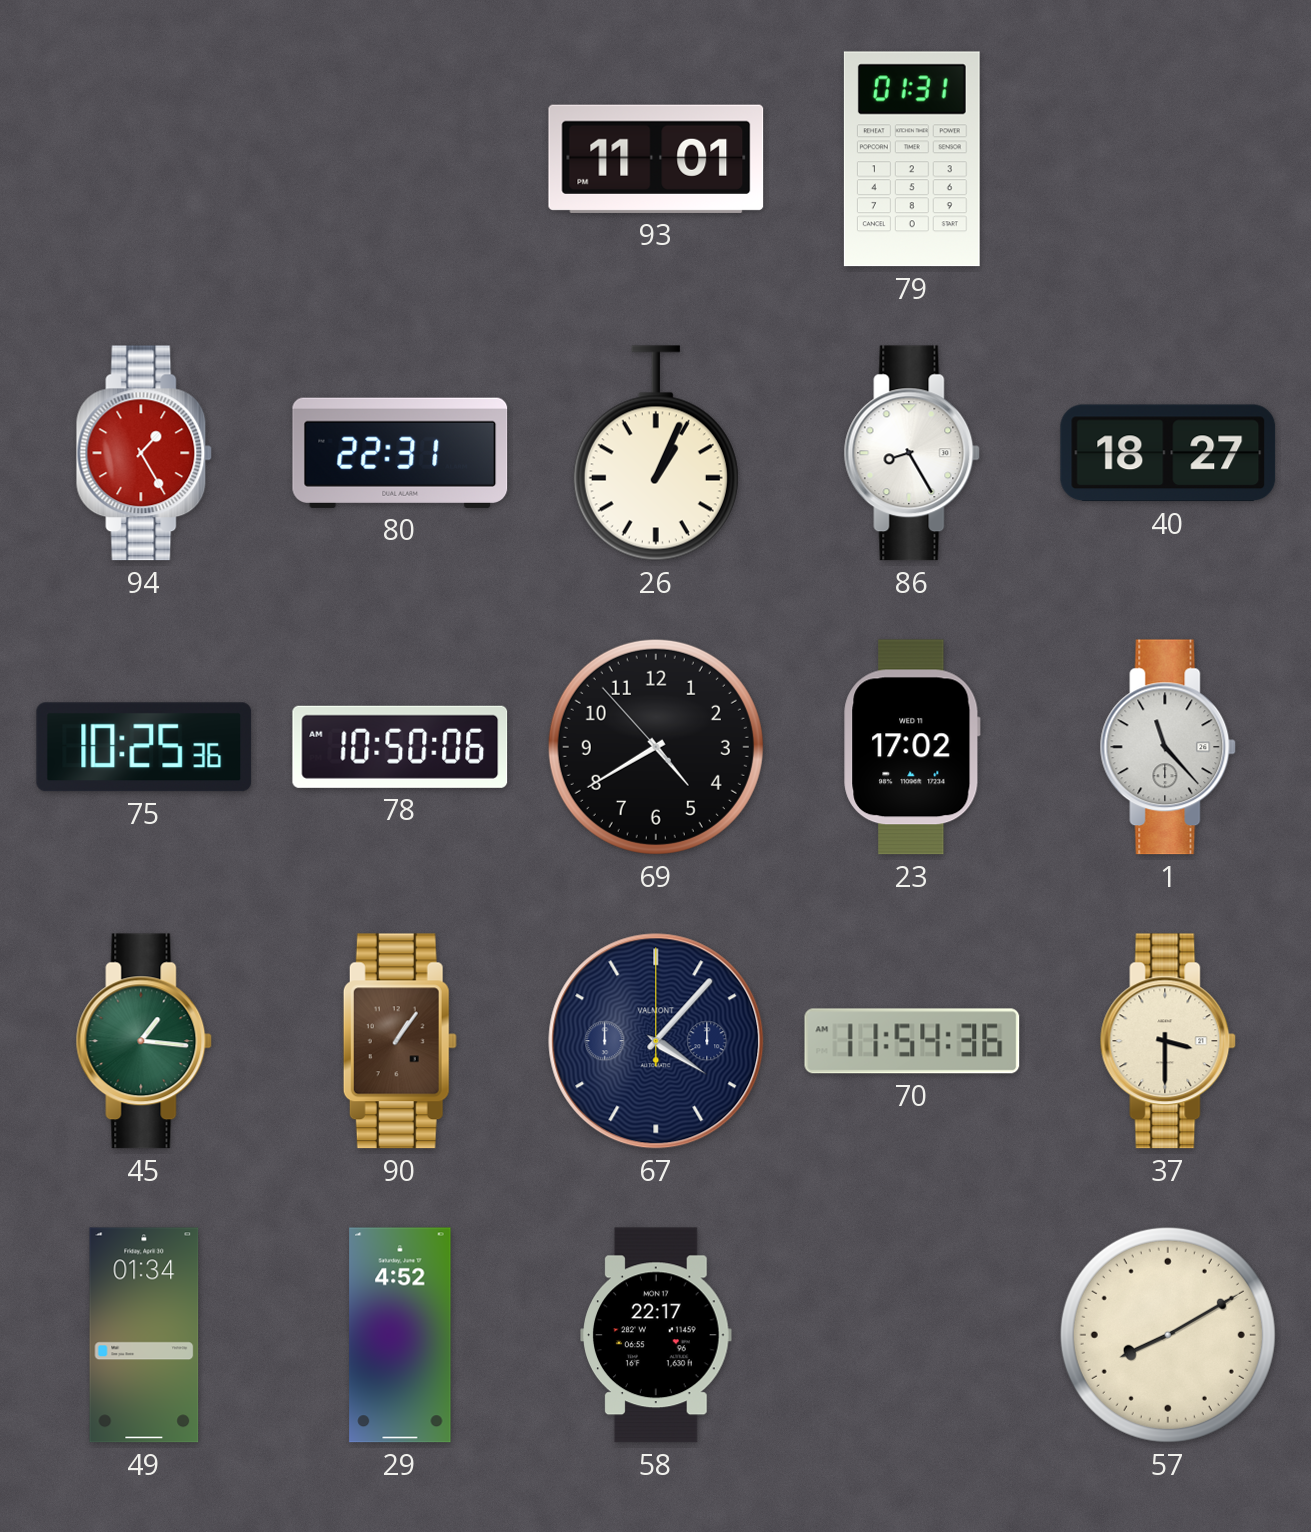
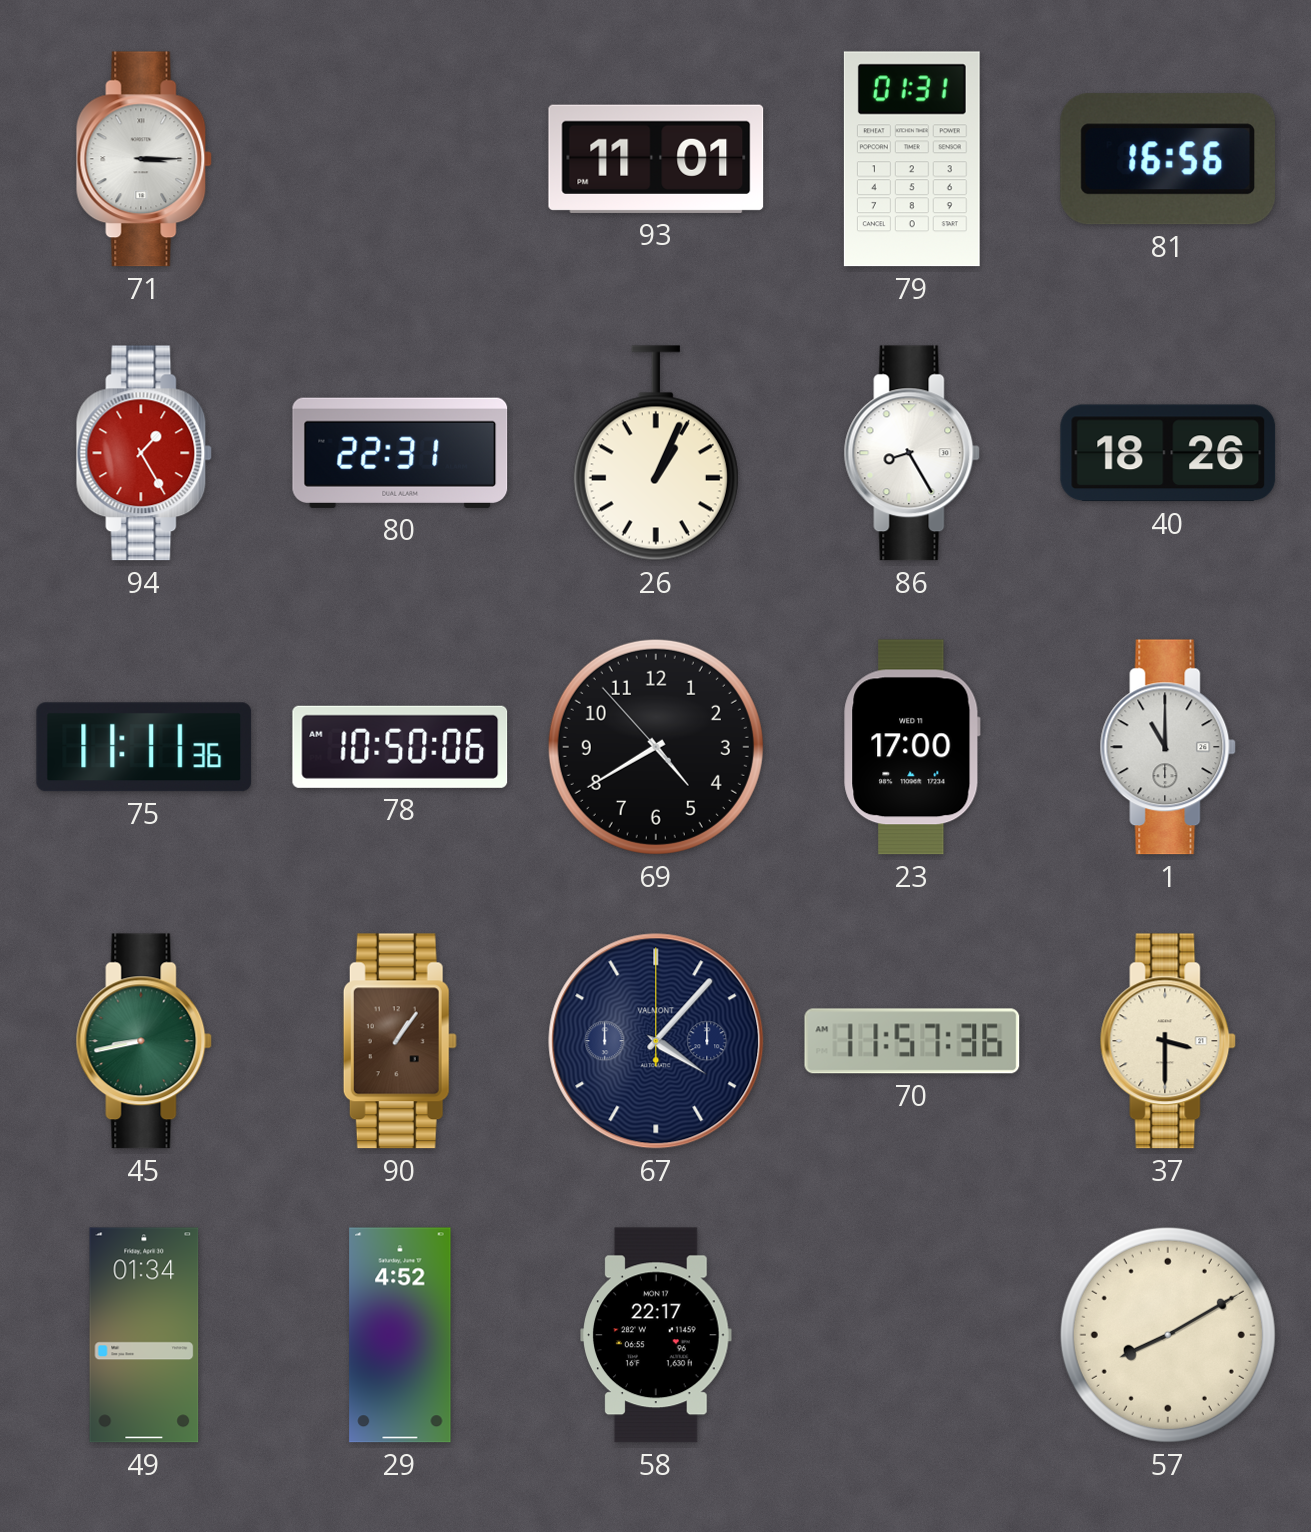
71: none -> 3:15
81: none -> 16:56
40: 18:27 -> 18:26
75: 10:25 -> 11:11
23: 17:02 -> 17:00
1: 11:23 -> 11:00
45: 1:16 -> 8:43
70: 11:54 -> 11:57
